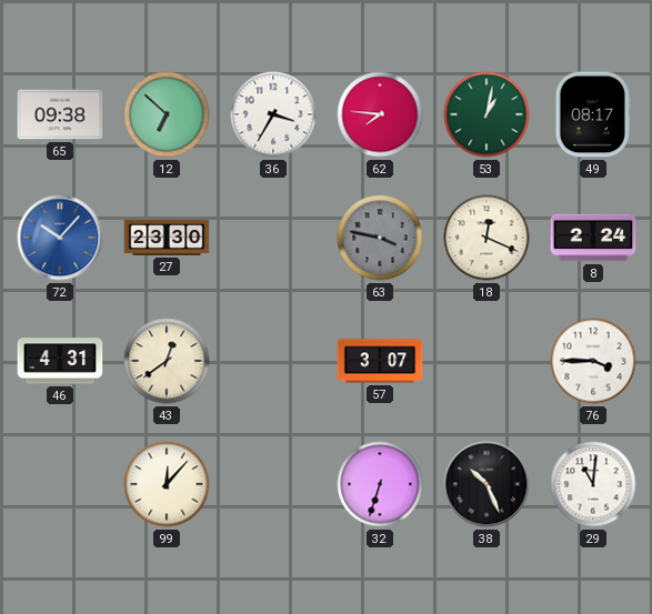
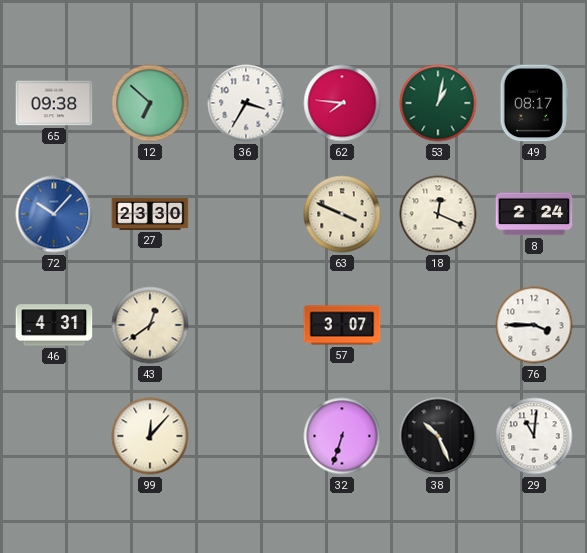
63: 3:47 -> 3:49
63 dial: grey -> cream
